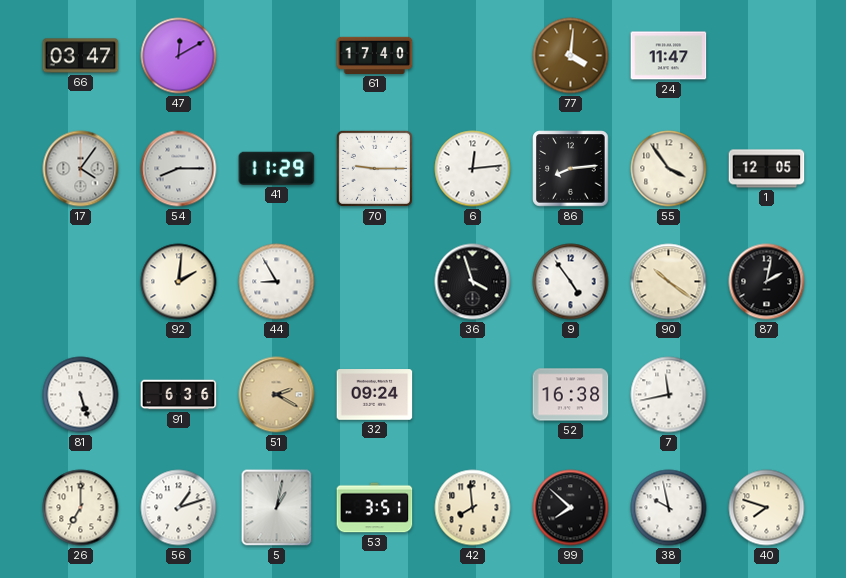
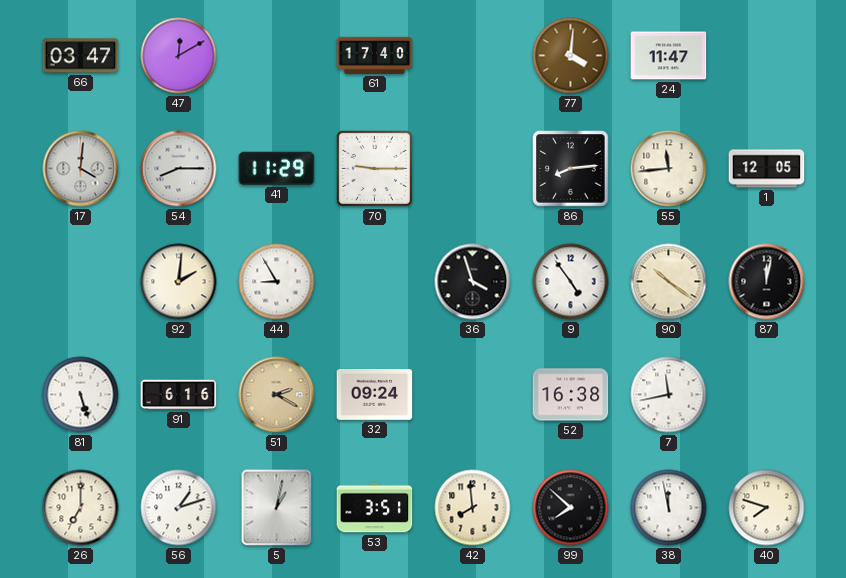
17: 4:06 -> 4:01
6: 12:14 -> none
55: 3:54 -> 11:44
87: 2:02 -> 12:02
91: 6:36 -> 6:16
38: 9:58 -> 11:58
